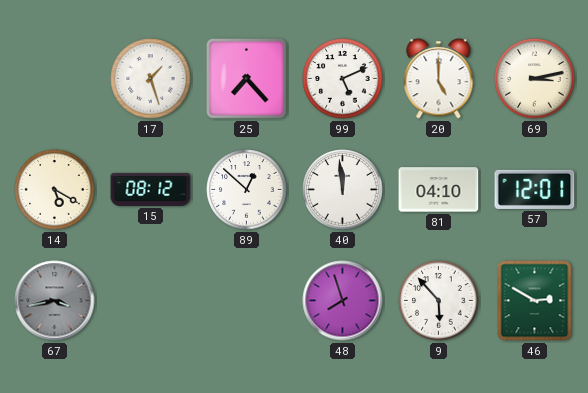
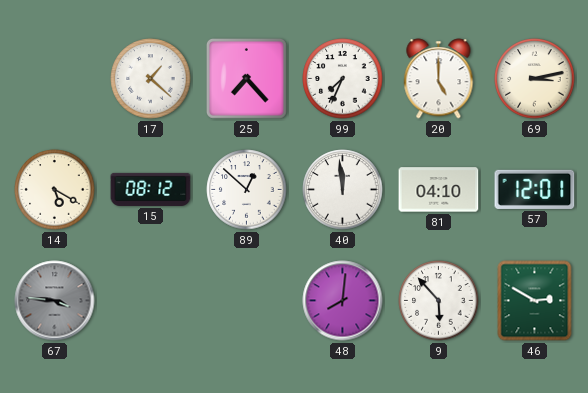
17: 1:27 -> 1:22
99: 5:11 -> 7:34
67: 3:43 -> 3:46
48: 7:57 -> 8:01
